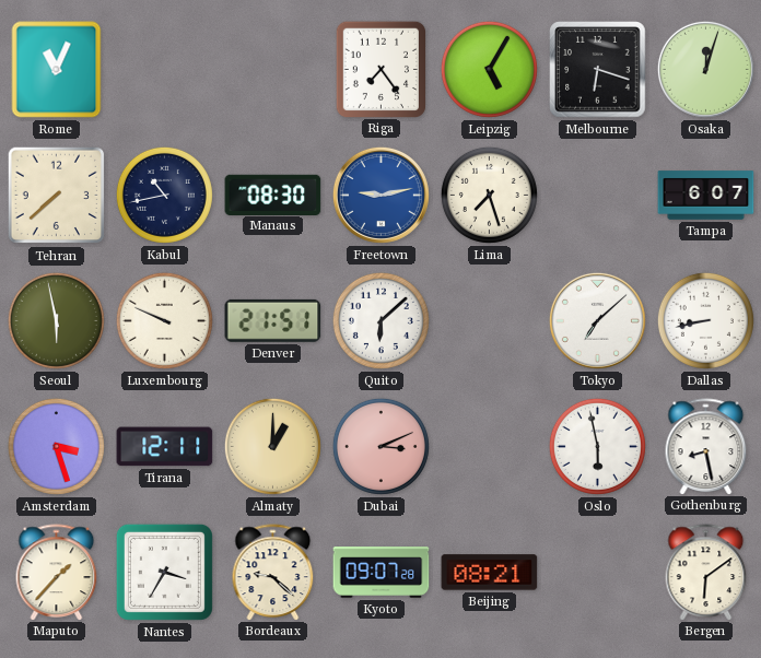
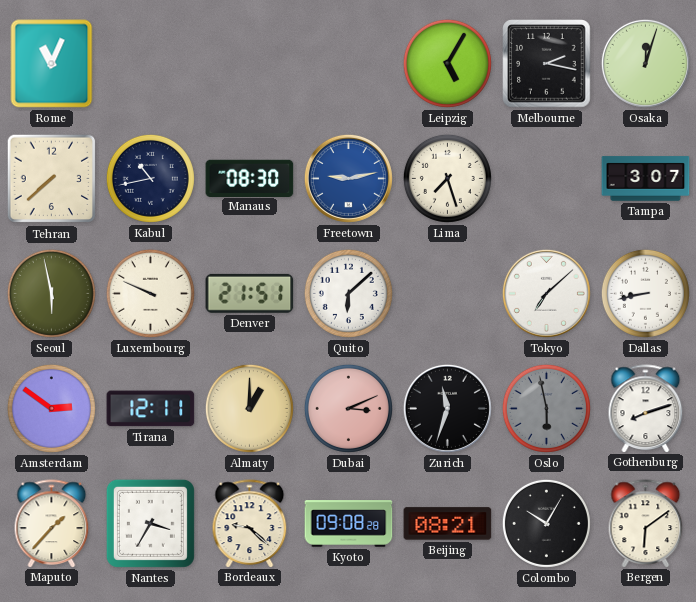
Riga: 7:24 -> none
Melbourne: 6:18 -> 2:17
Tampa: 6:07 -> 3:07
Amsterdam: 3:27 -> 2:51
Zurich: none -> 11:33
Oslo dial: white -> grey
Gothenburg: 8:28 -> 8:12
Kyoto: 09:07 -> 09:08
Colombo: none -> 10:05
